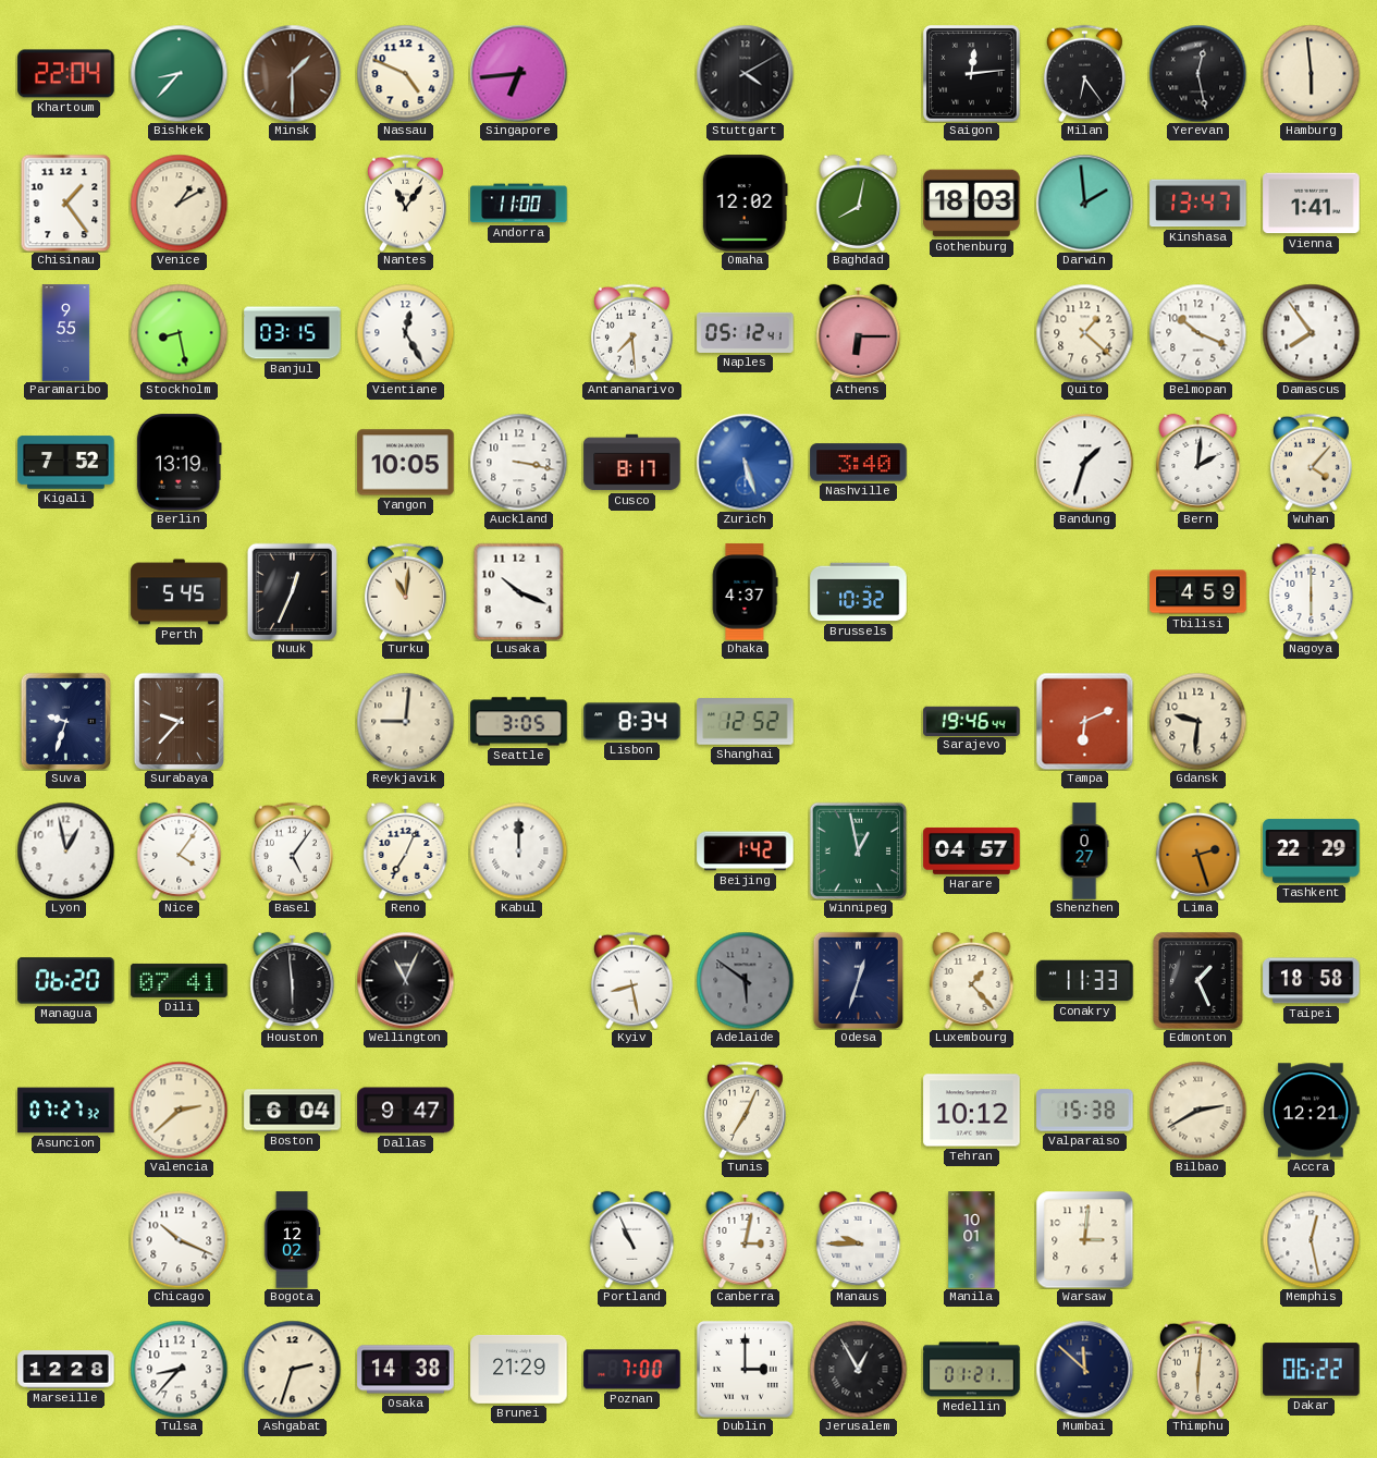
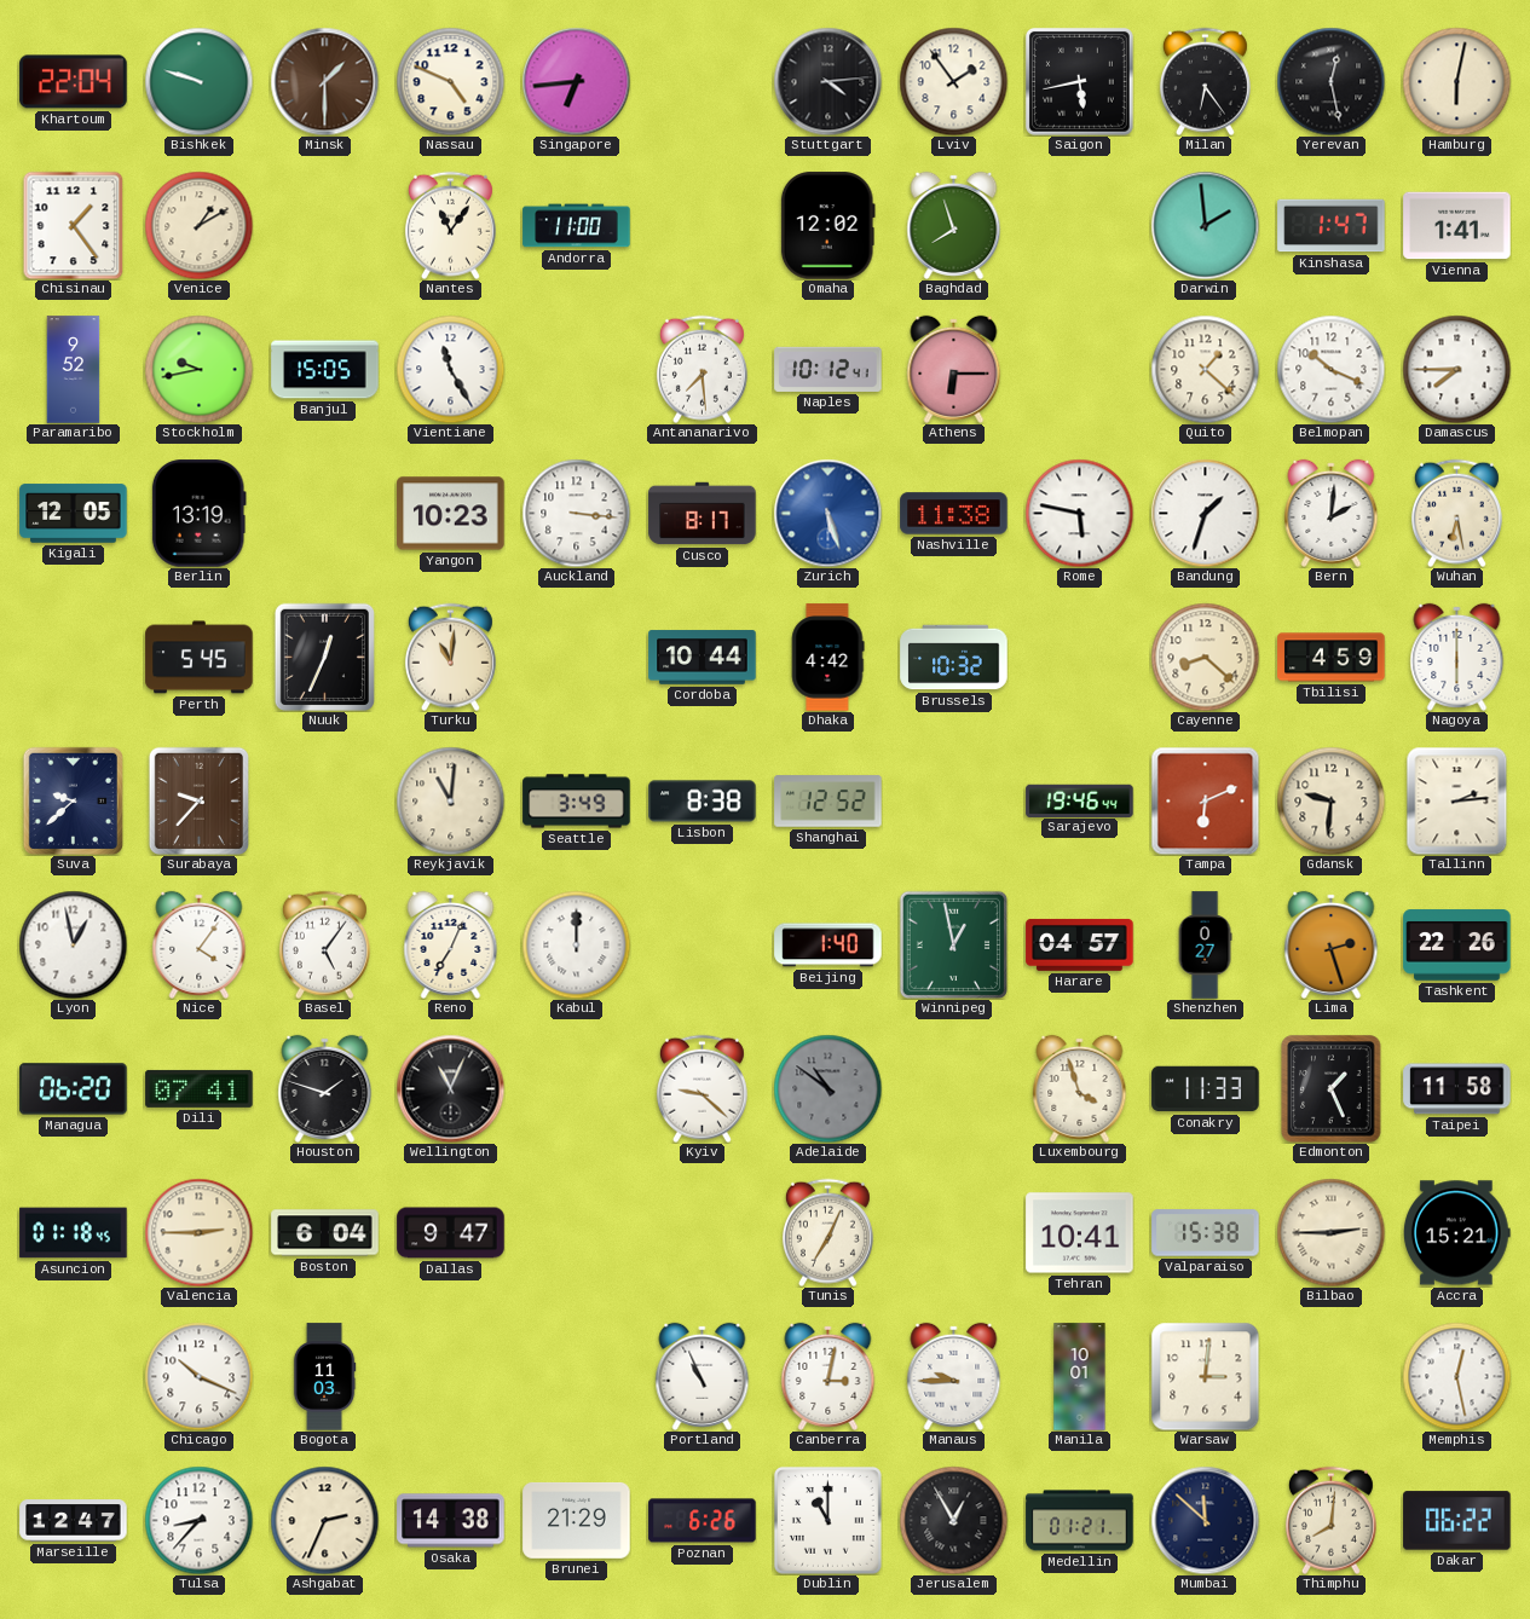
Bishkek: 8:37 -> 9:48
Stuttgart: 4:10 -> 4:14
Lviv: none -> 1:54
Saigon: 12:14 -> 5:43
Hamburg: 5:59 -> 6:02
Baghdad: 8:02 -> 7:57
Gothenburg: 18:03 -> none
Kinshasa: 13:47 -> 1:47
Paramaribo: 9:55 -> 9:52
Stockholm: 8:28 -> 9:43
Banjul: 03:15 -> 15:05
Vientiane: 12:25 -> 11:25
Naples: 05:12 -> 10:12
Damascus: 7:54 -> 7:45
Kigali: 7:52 -> 12:05
Yangon: 10:05 -> 10:23
Auckland: 3:17 -> 3:16
Nashville: 3:40 -> 11:38
Rome: none -> 5:47
Wuhan: 4:07 -> 6:28
Lusaka: 10:19 -> none
Cordoba: none -> 10:44
Dhaka: 4:37 -> 4:42
Cayenne: none -> 8:22
Suva: 9:33 -> 9:38
Reykjavik: 9:01 -> 11:01
Seattle: 3:05 -> 3:49
Lisbon: 8:34 -> 8:38
Tallinn: none -> 2:14
Beijing: 1:42 -> 1:40
Tashkent: 22:29 -> 22:26
Houston: 5:59 -> 1:48
Kyiv: 8:28 -> 9:22
Adelaide: 5:51 -> 10:51
Odesa: 12:33 -> none
Luxembourg: 1:23 -> 3:57
Taipei: 18:58 -> 11:58
Asuncion: 07:27 -> 01:18
Valencia: 2:38 -> 2:45
Tehran: 10:12 -> 10:41
Bilbao: 2:40 -> 2:45
Accra: 12:21 -> 15:21
Bogota: 12:02 -> 11:03
Marseille: 12:28 -> 12:47
Ashgabat: 2:33 -> 2:34
Poznan: 7:00 -> 6:26
Dublin: 3:00 -> 11:00
Thimphu: 6:01 -> 8:01
